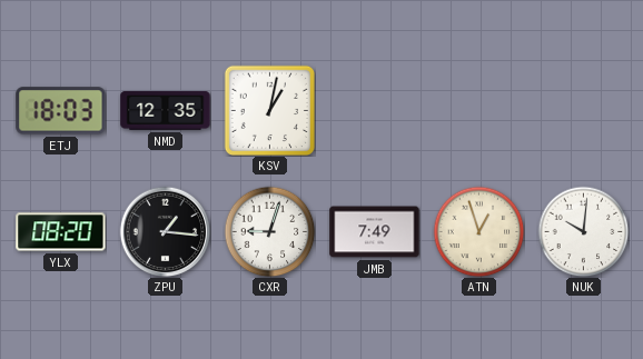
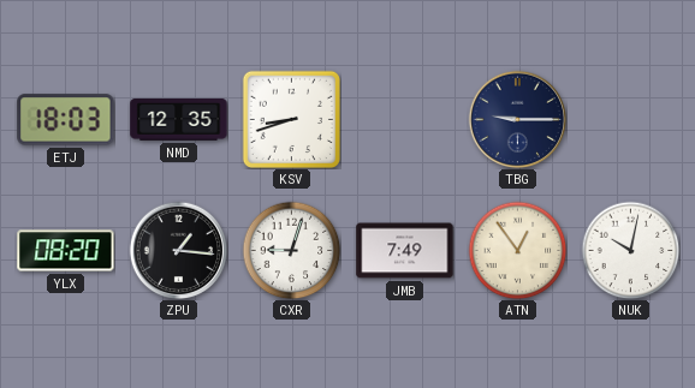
KSV: 1:02 -> 8:42
TBG: none -> 9:15
ATN: 12:57 -> 12:54
NUK: 10:01 -> 10:02
